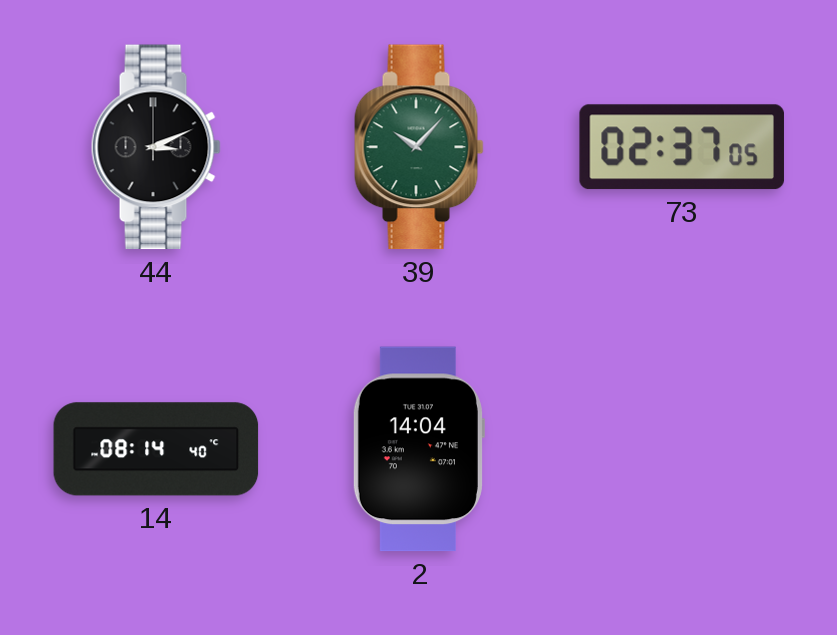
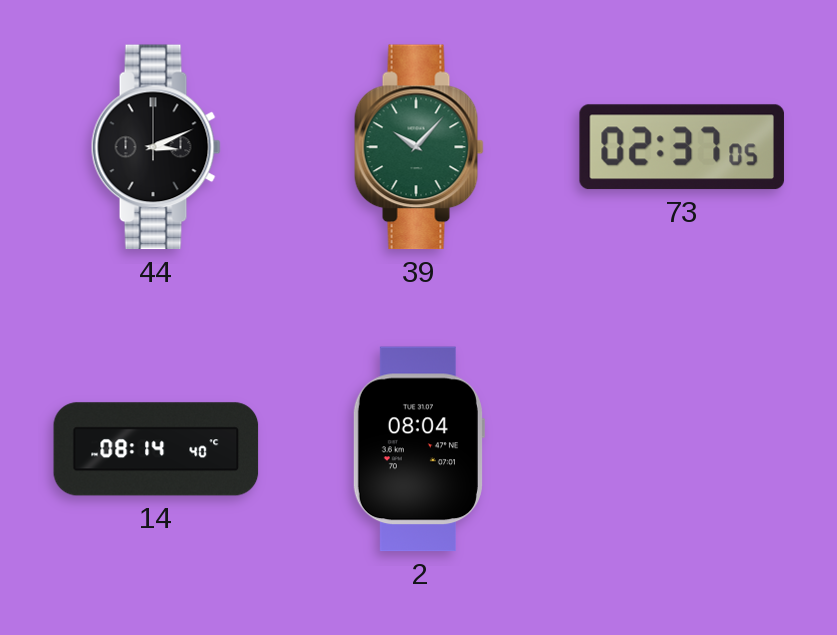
2: 14:04 -> 08:04
